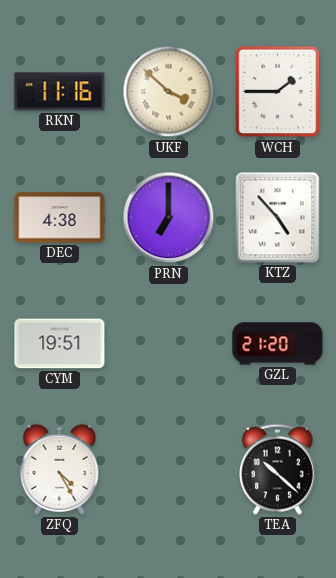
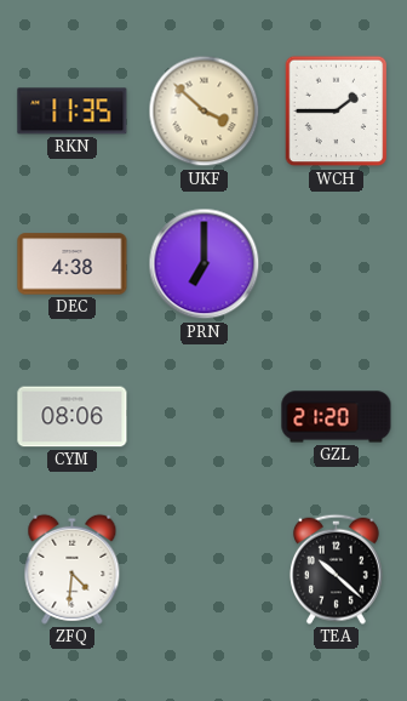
RKN: 11:16 -> 11:35
KTZ: 4:53 -> none
CYM: 19:51 -> 08:06
ZFQ: 4:25 -> 4:31
